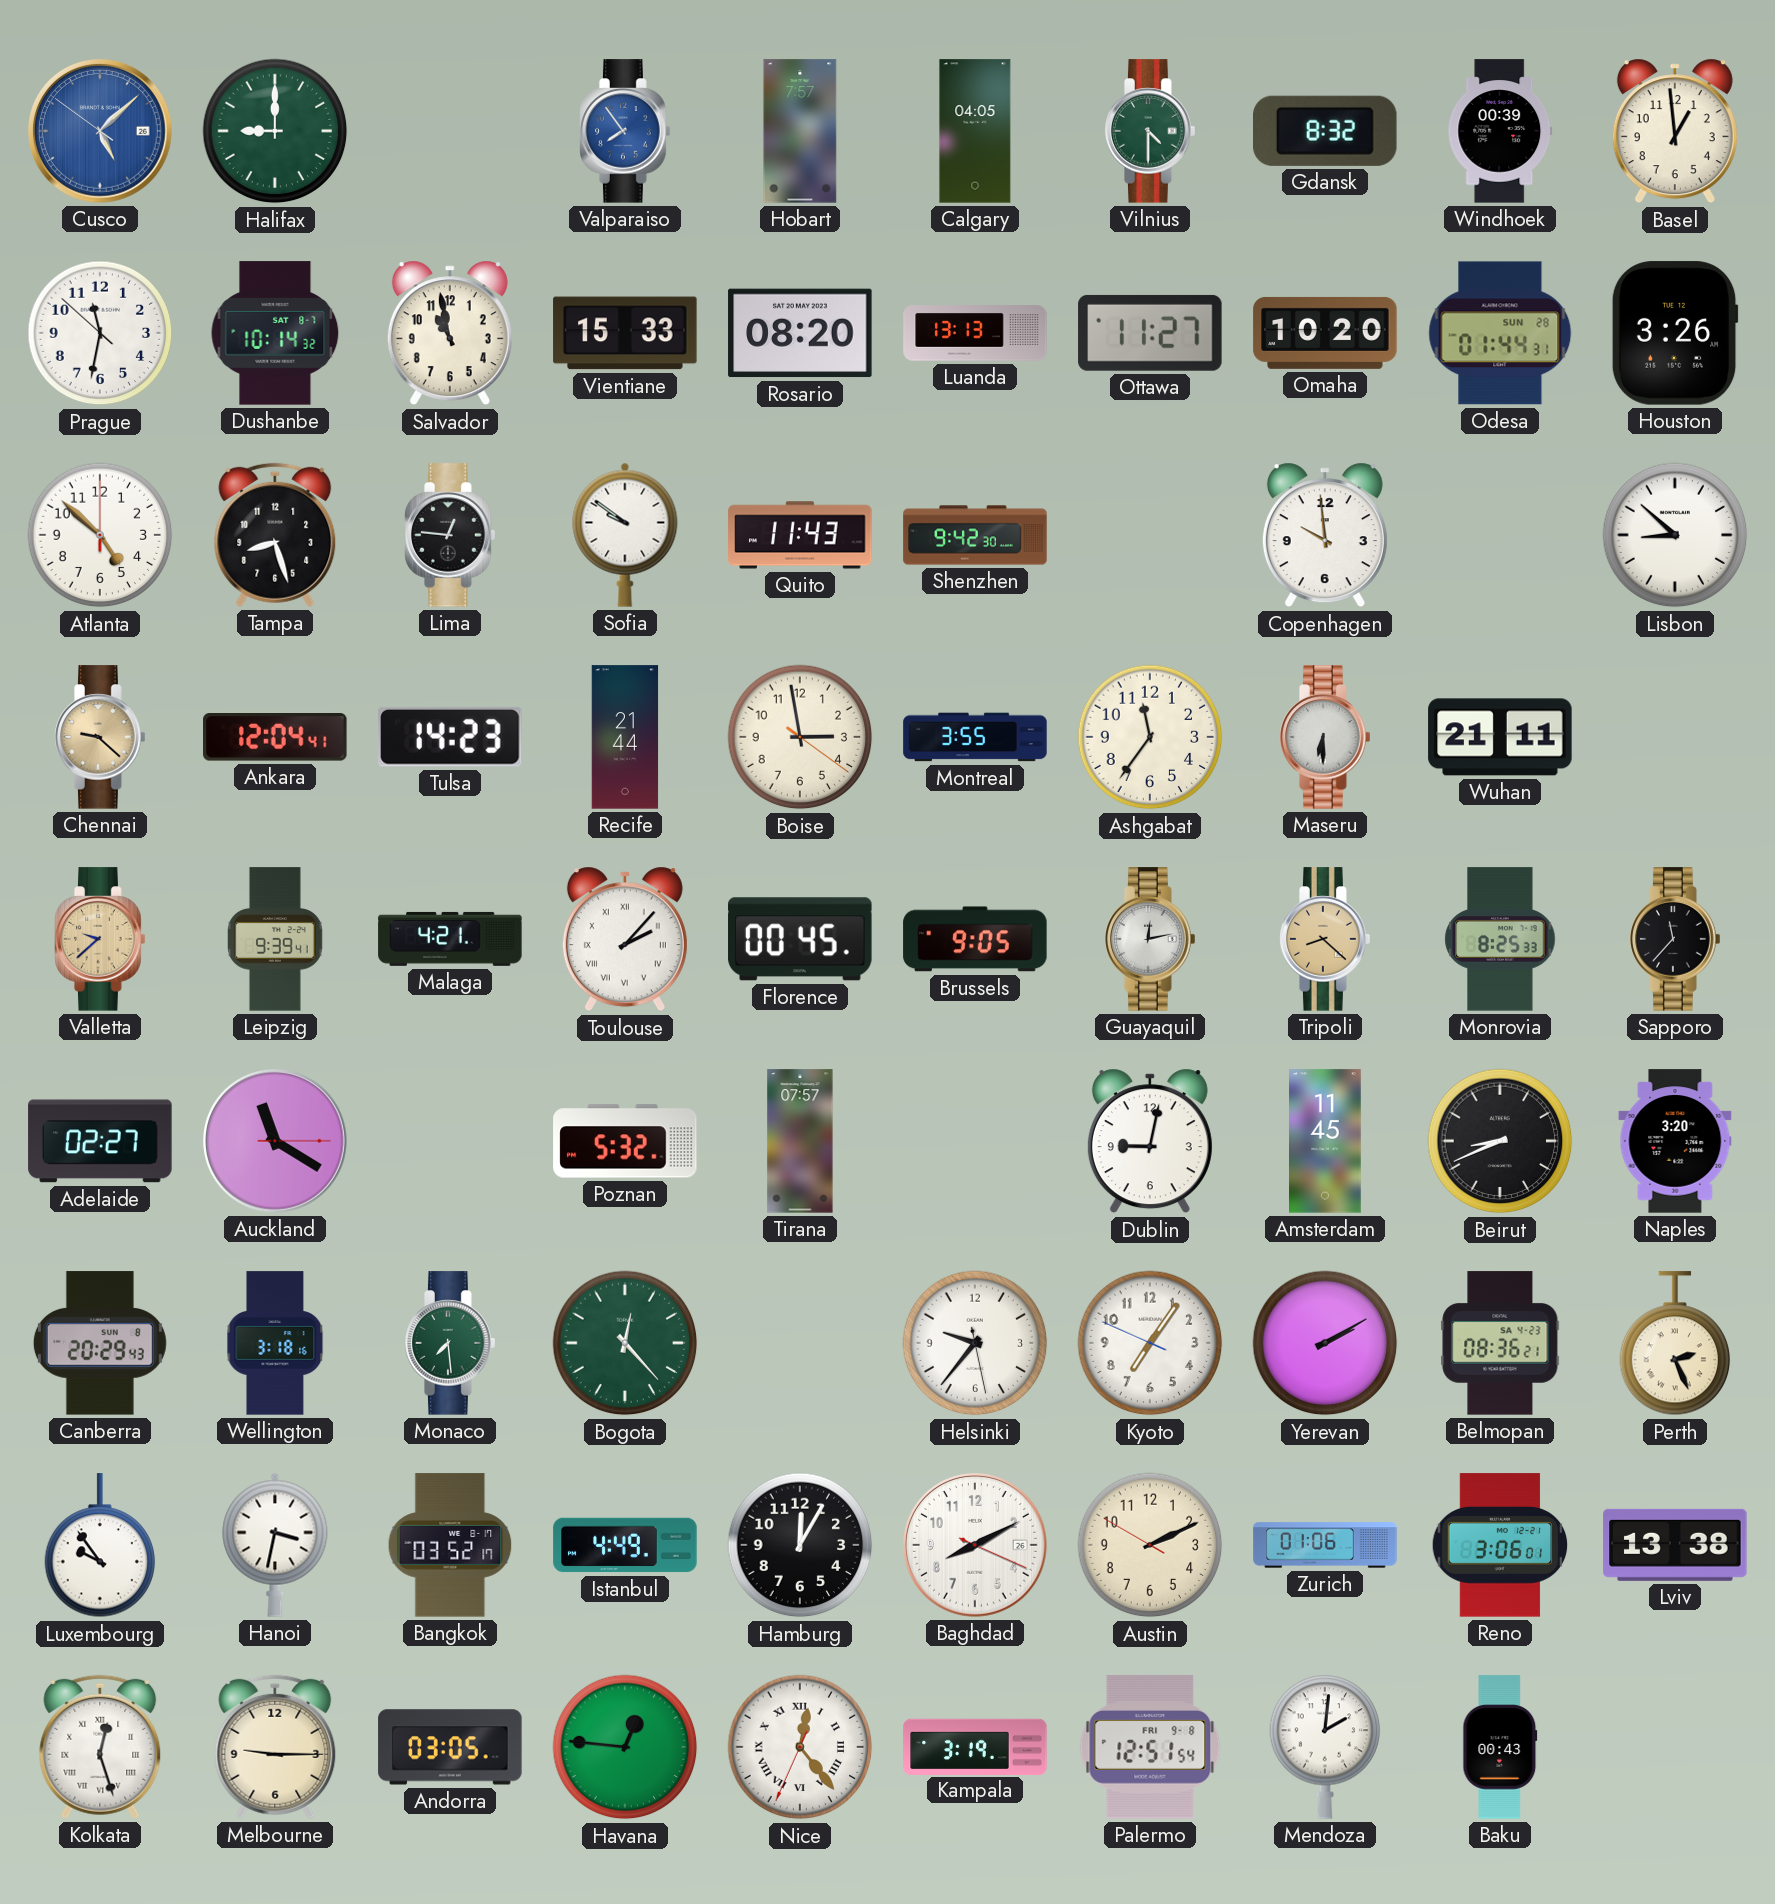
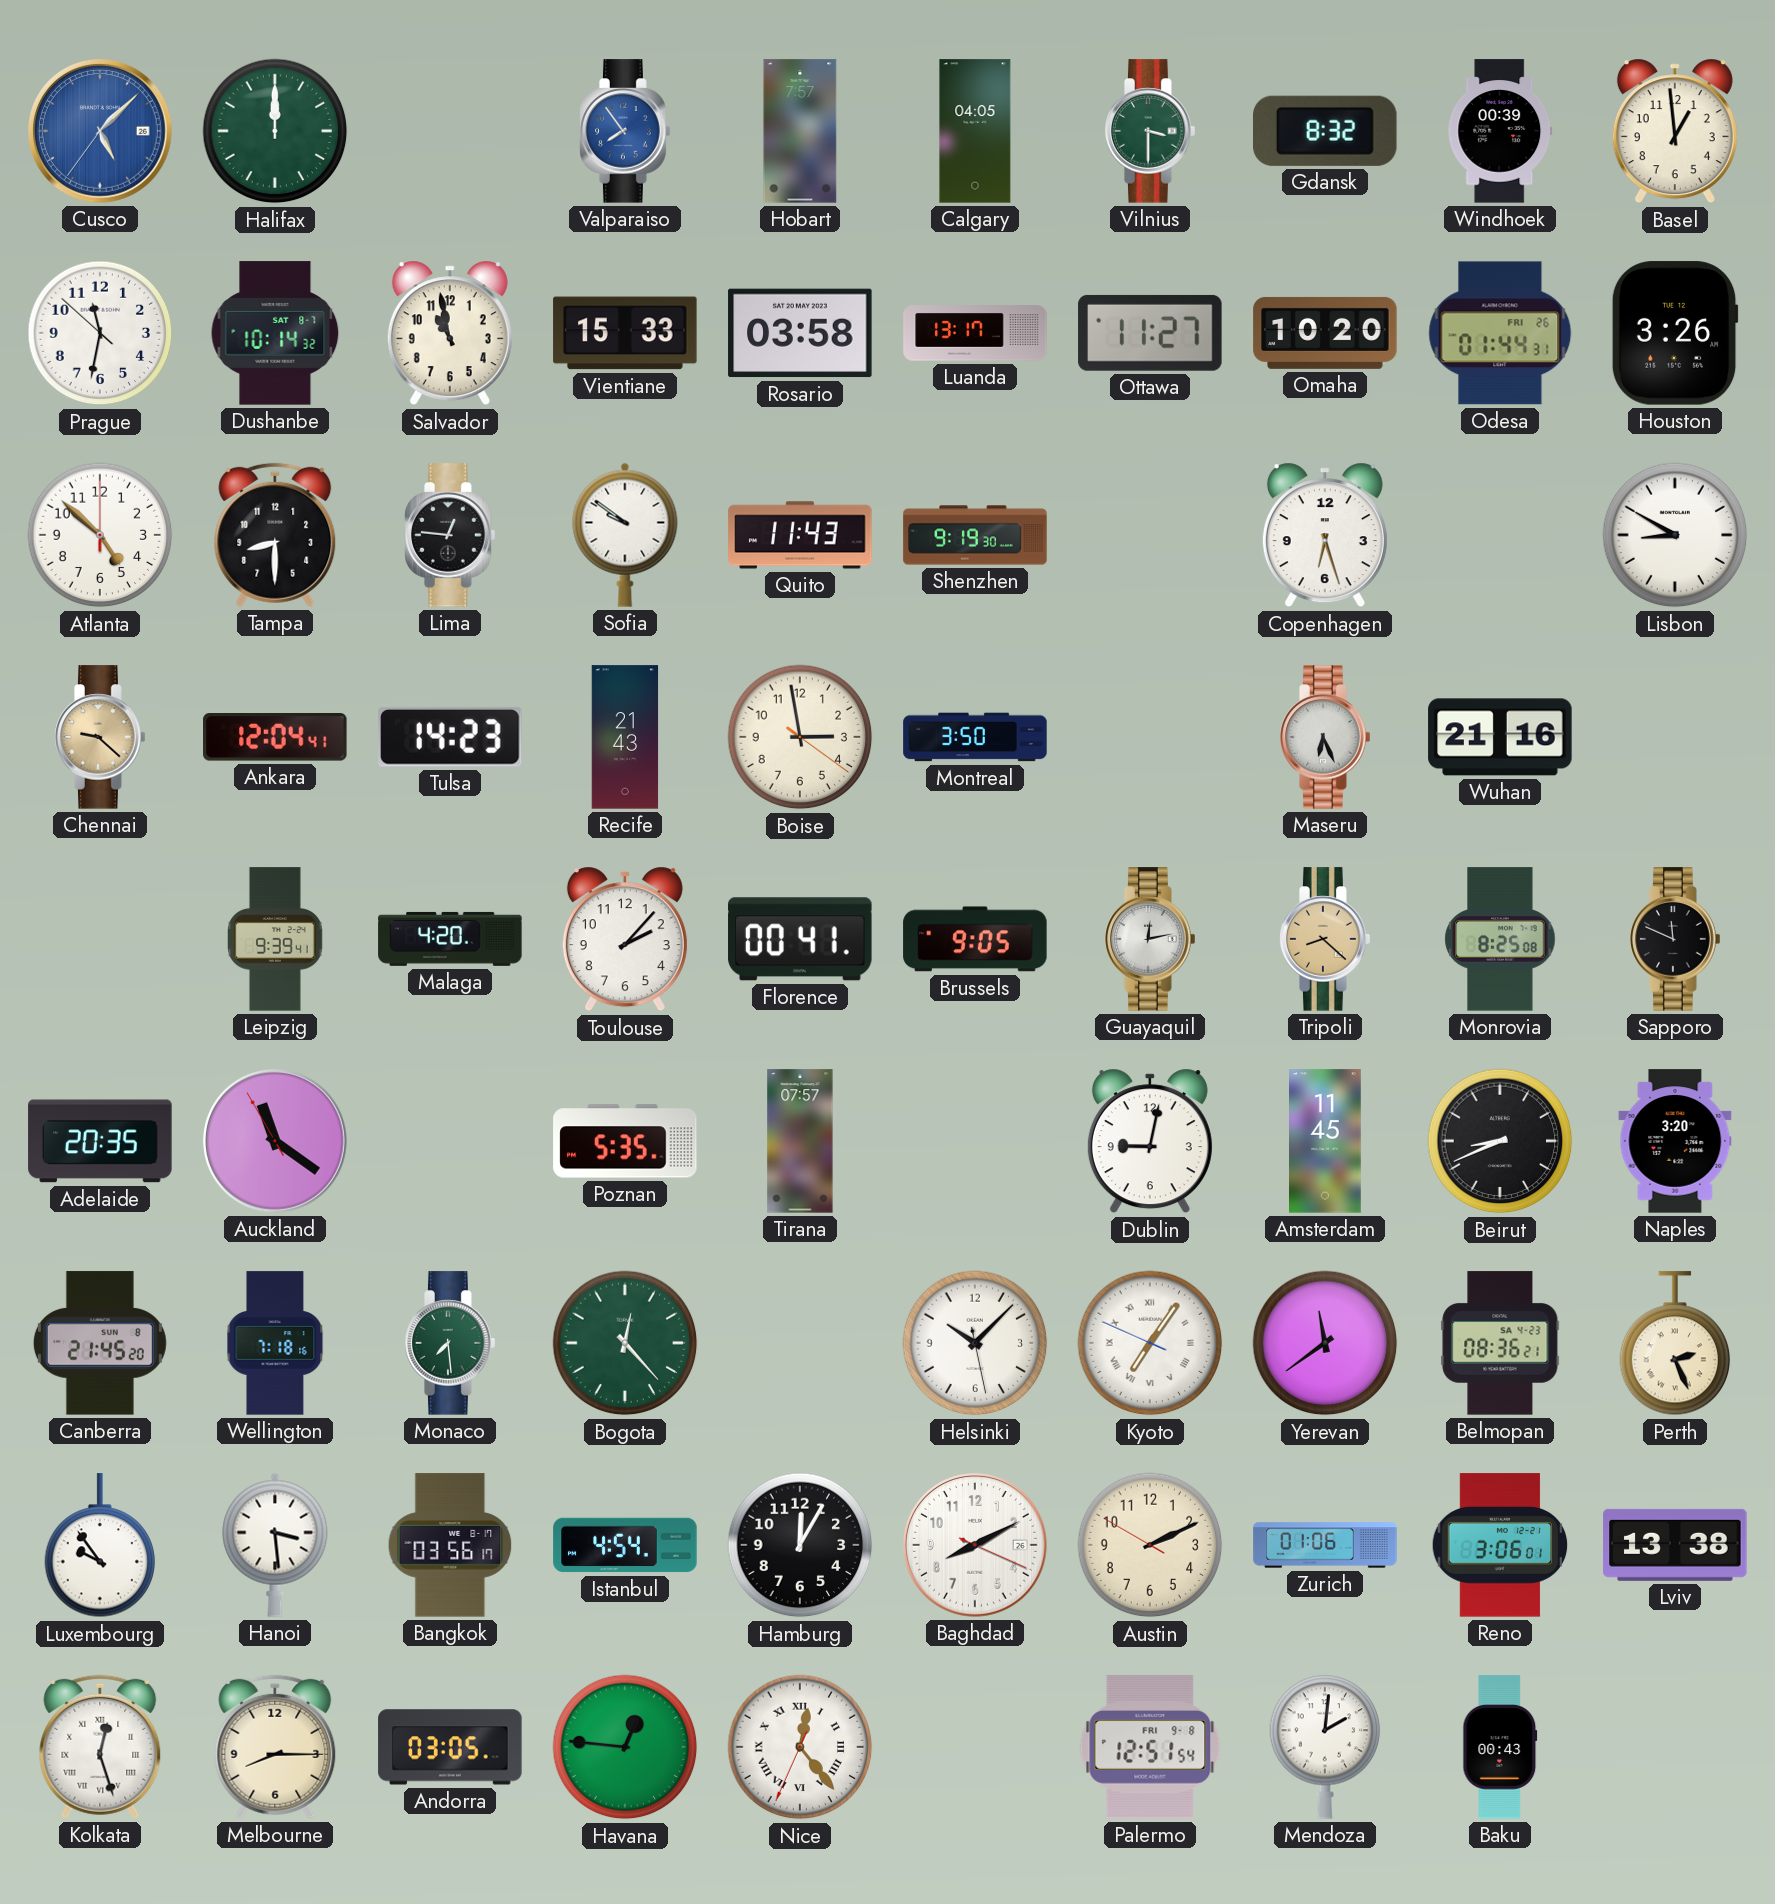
Cusco: 5:07:51 -> 5:07:36
Halifax: 9:00 -> 12:00
Vilnius: 4:30 -> 3:30
Rosario: 08:20 -> 03:58
Luanda: 13:13 -> 13:17
Odesa date: SUN 28 -> FRI 26
Tampa: 8:27 -> 8:30
Shenzhen: 9:42 -> 9:19
Copenhagen: 9:59 -> 6:27
Lisbon: 8:52 -> 8:50
Recife: 21:44 -> 21:43
Montreal: 3:55 -> 3:50
Ashgabat: 11:36 -> none
Maseru: 6:30 -> 6:26
Wuhan: 21:11 -> 21:16
Valletta: 9:38 -> none
Malaga: 4:21 -> 4:20
Toulouse numerals: Roman -> Arabic
Florence: 00:45 -> 00:41
Monrovia: 8:25:33 -> 8:25:08
Sapporo: 11:37 -> 11:49
Adelaide: 02:27 -> 20:35
Auckland: 11:20:15 -> 11:20:55
Poznan: 5:32 -> 5:35
Canberra: 20:29 -> 21:45
Wellington: 3:18 -> 7:18
Helsinki: 9:36 -> 10:07
Kyoto numerals: Arabic -> Roman
Yerevan: 2:10 -> 11:39
Hanoi: 3:32 -> 3:29
Bangkok: 03:52 -> 03:56
Istanbul: 4:49 -> 4:54
Melbourne: 9:15 -> 8:15
Kampala: 3:19 -> none
